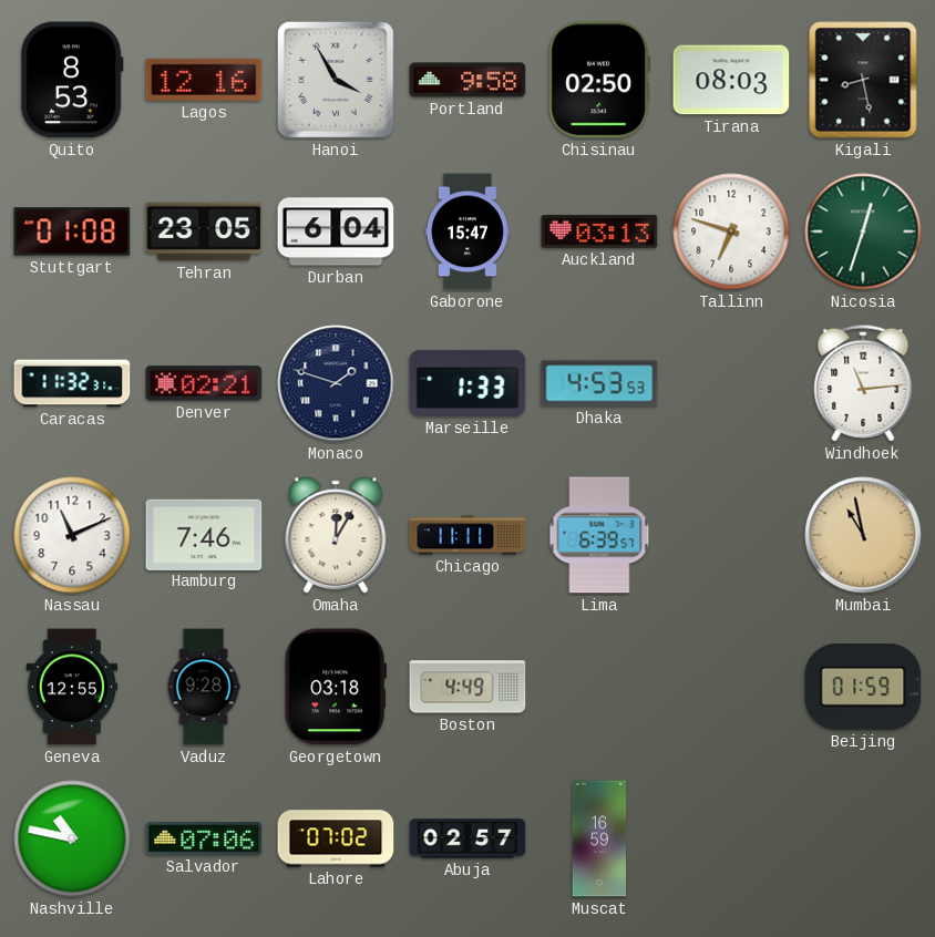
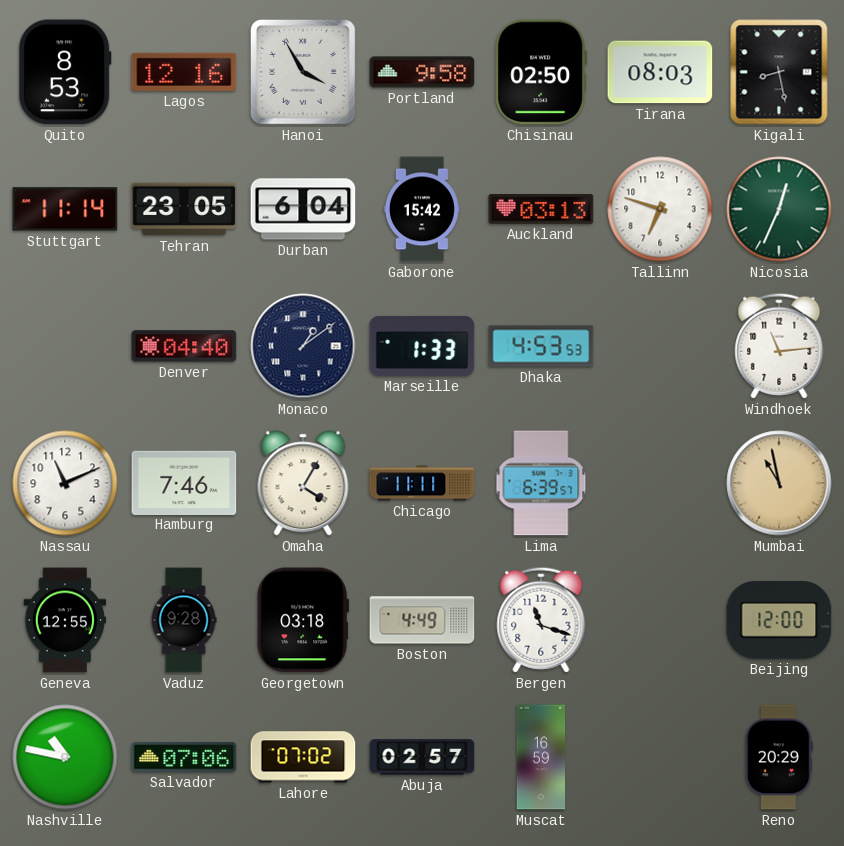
Stuttgart: 01:08 -> 11:14
Gaborone: 15:47 -> 15:42
Nicosia: 12:33 -> 12:34
Caracas: 11:32 -> none
Denver: 02:21 -> 04:40
Monaco: 1:48 -> 1:09
Omaha: 12:05 -> 4:05
Bergen: none -> 11:18
Beijing: 01:59 -> 12:00
Reno: none -> 20:29
